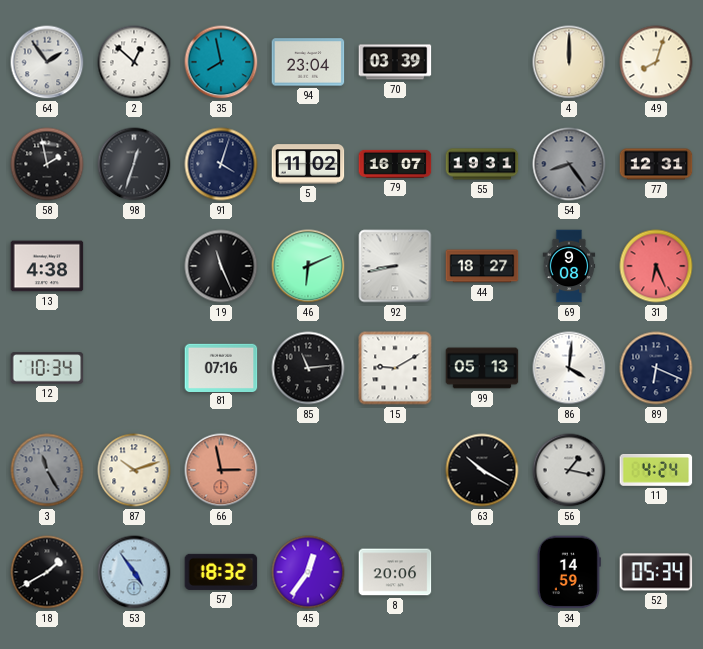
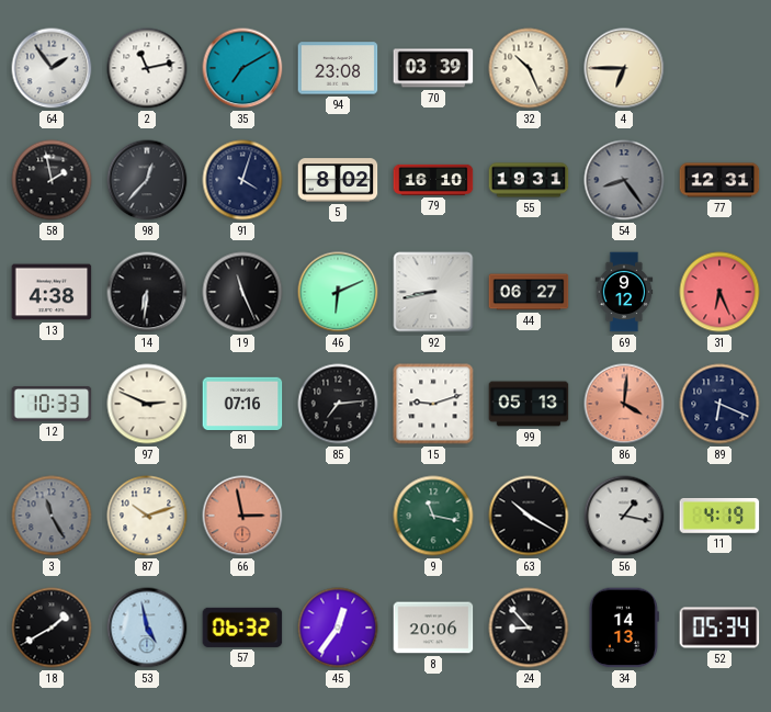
2: 12:52 -> 11:13
35: 7:58 -> 7:10
94: 23:04 -> 23:08
32: none -> 10:26
4: 12:00 -> 6:45
49: 8:03 -> none
98: 12:33 -> 12:37
5: 11:02 -> 8:02
79: 16:07 -> 16:10
14: none -> 6:31
44: 18:27 -> 06:27
69: 9:08 -> 9:12
12: 10:34 -> 10:33
97: none -> 2:49
85: 11:14 -> 7:14
15: 9:10 -> 9:12
86 dial: white -> salmon
9: none -> 11:17
11: 4:24 -> 4:19
53: 4:54 -> 4:58
57: 18:32 -> 06:32
24: none -> 8:53
34: 14:59 -> 14:13
